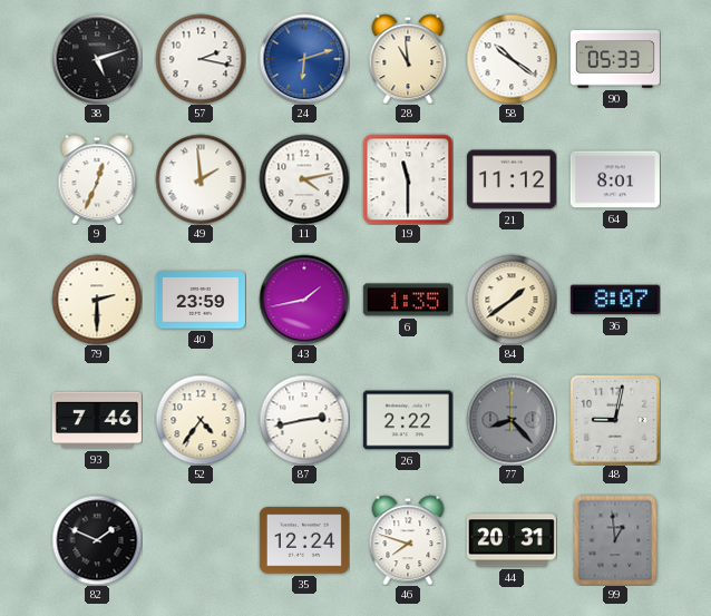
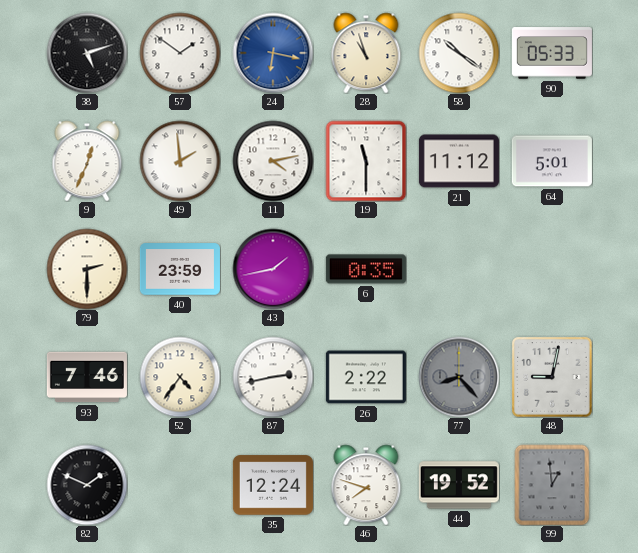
57: 2:17 -> 1:51
24: 6:12 -> 6:17
28: 10:59 -> 10:57
64: 8:01 -> 5:01
6: 1:35 -> 0:35
84: 1:39 -> none
36: 8:07 -> none
44: 20:31 -> 19:52
